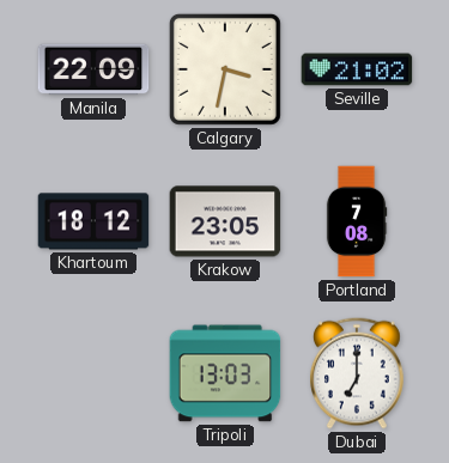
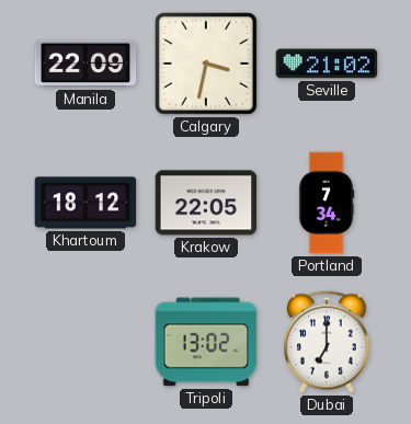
Krakow: 23:05 -> 22:05
Portland: 7:08 -> 7:34
Tripoli: 13:03 -> 13:02
